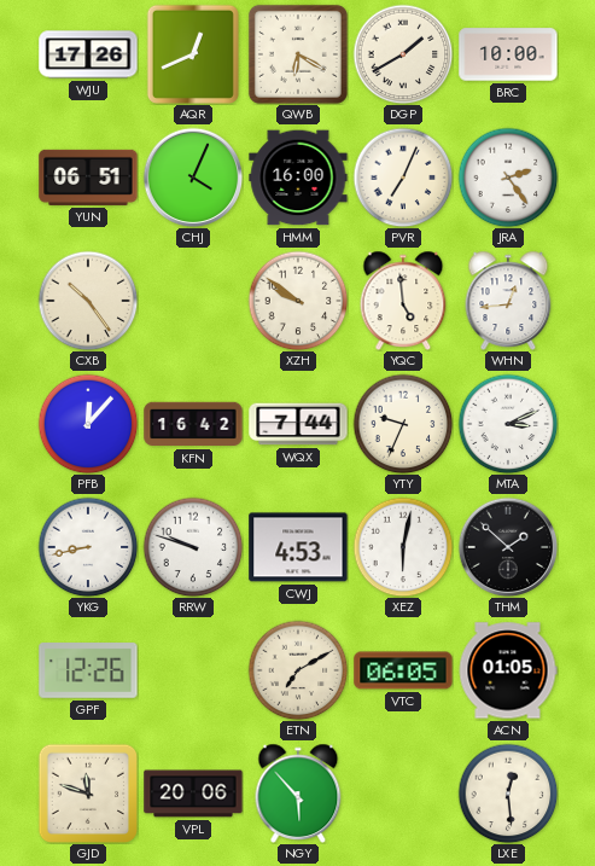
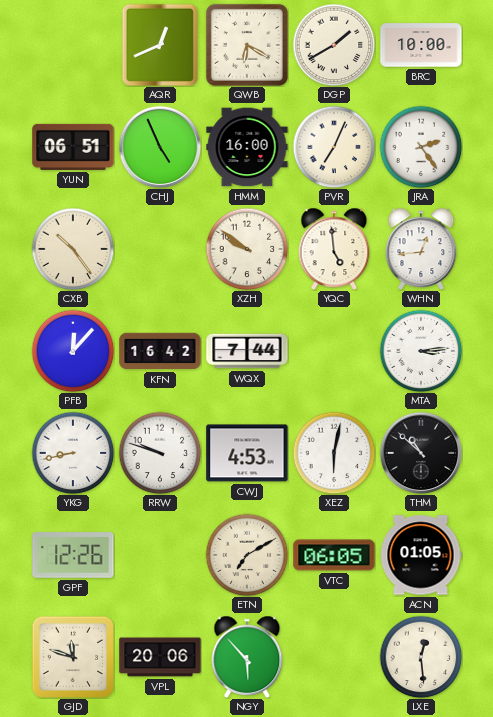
WJU: 17:26 -> none
CHJ: 4:04 -> 4:56
YTY: 9:34 -> none
MTA: 3:11 -> 3:14
THM: 1:52 -> 10:52
